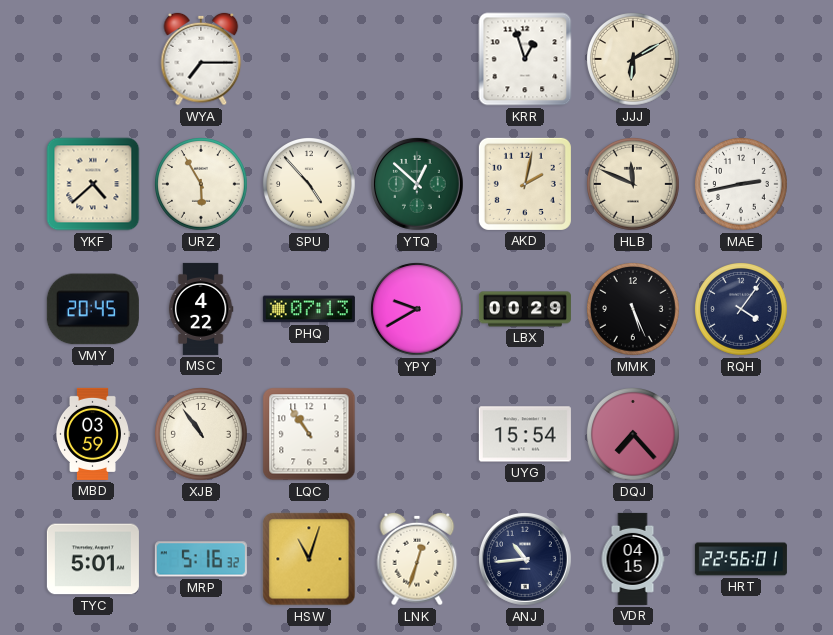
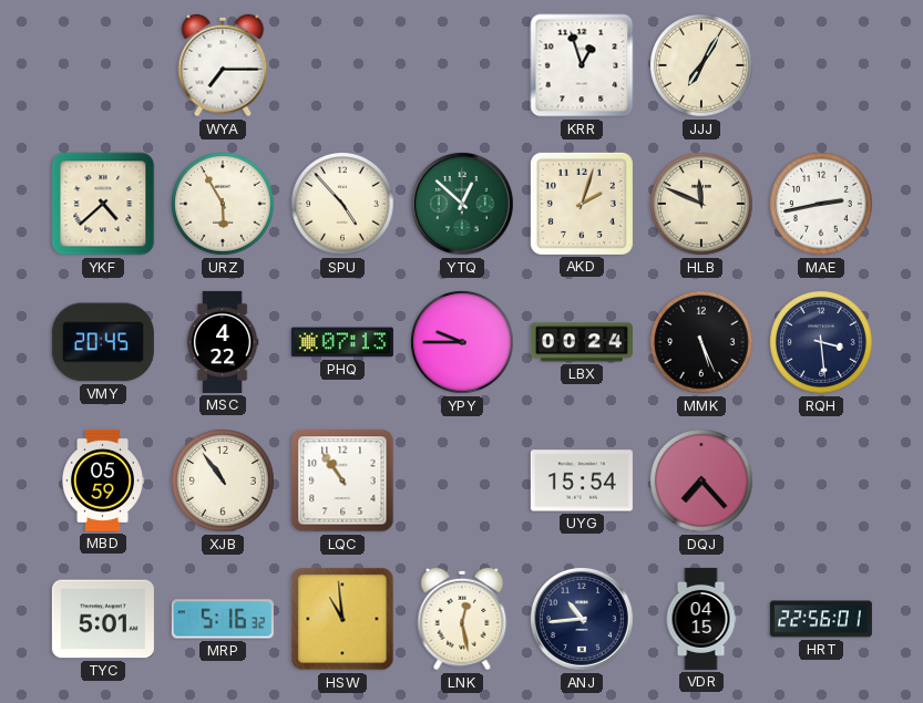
JJJ: 6:10 -> 7:05
AKD: 2:02 -> 2:03
YPY: 9:40 -> 9:45
LBX: 00:29 -> 00:24
RQH: 4:06 -> 3:29
MBD: 03:59 -> 05:59
HSW: 11:03 -> 10:59
LNK: 12:33 -> 12:28
